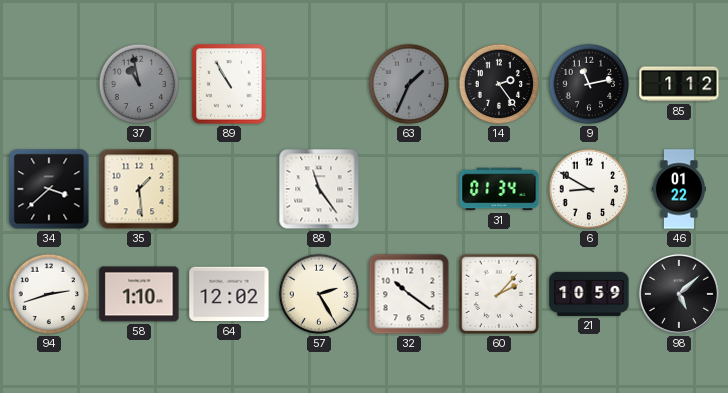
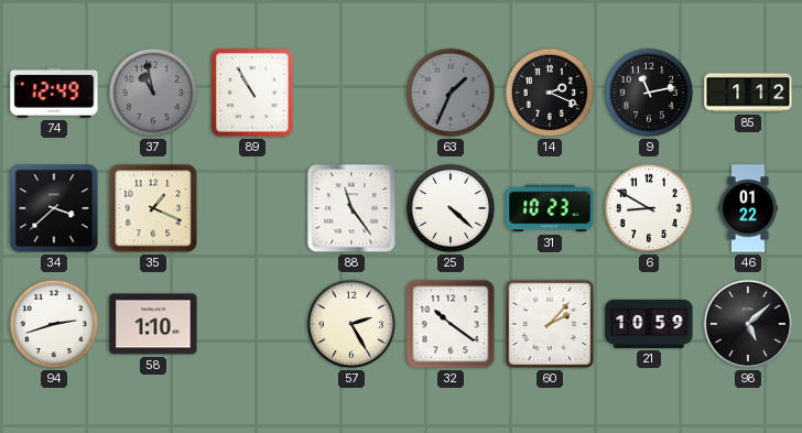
74: none -> 12:49
14: 2:24 -> 2:19
35: 1:29 -> 1:19
25: none -> 4:22
31: 01:34 -> 10:23
64: 12:02 -> none
